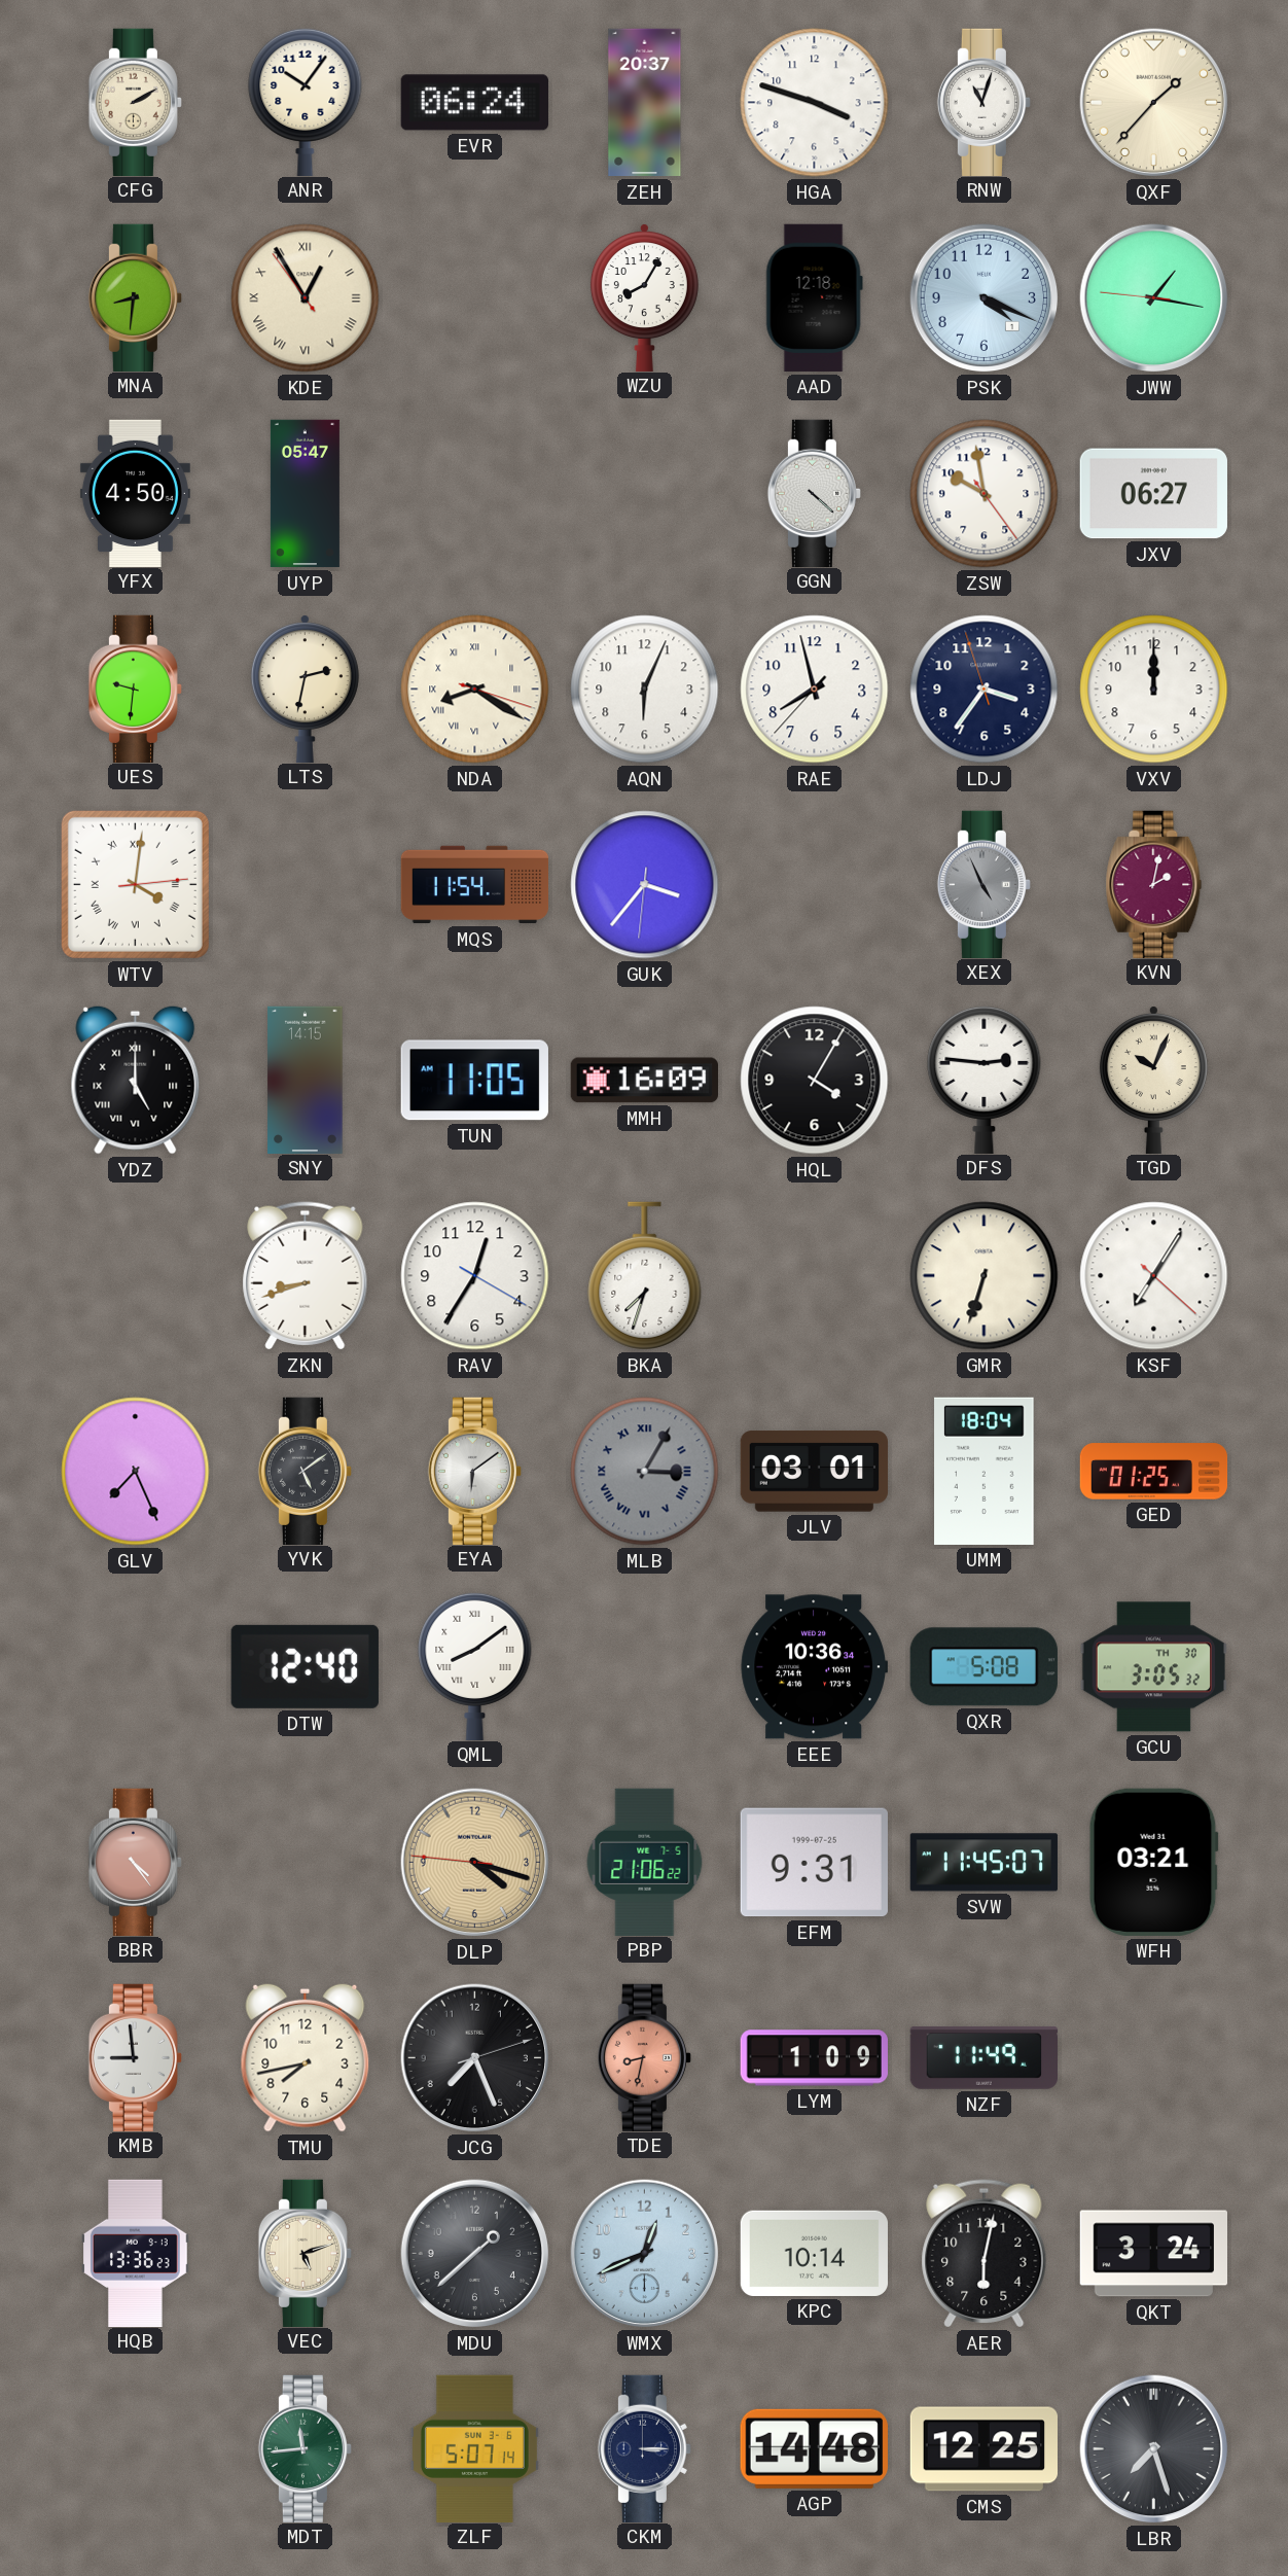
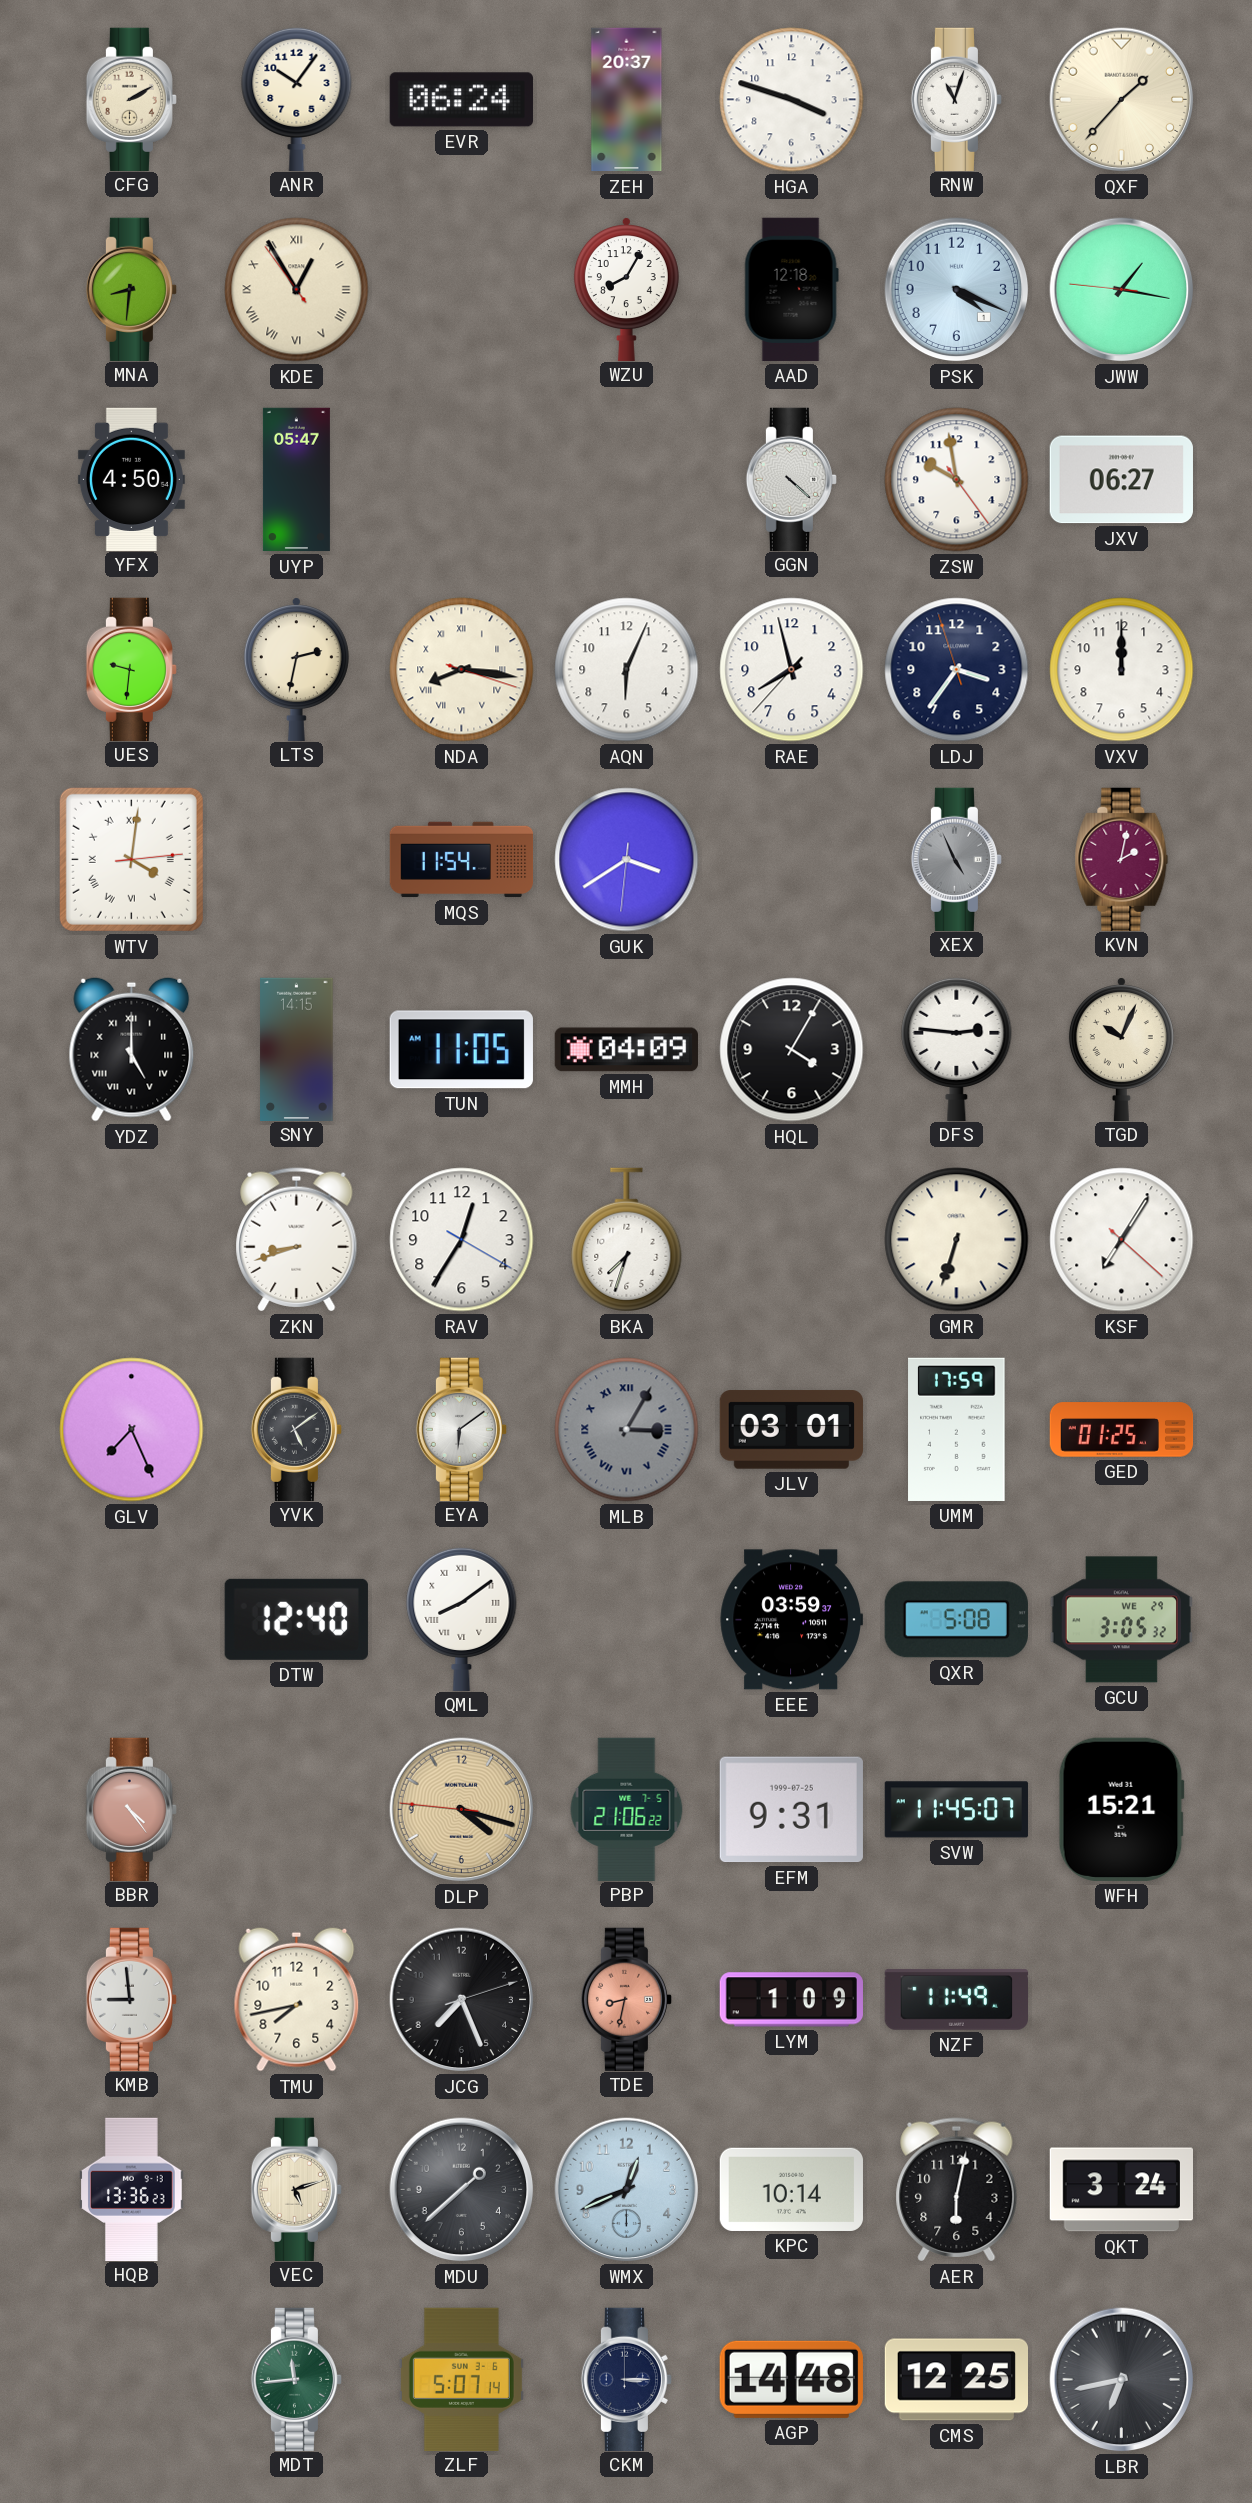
NDA: 8:20 -> 8:16
GUK: 3:36 -> 3:39
MMH: 16:09 -> 04:09
UMM: 18:04 -> 17:59
EEE: 10:36 -> 03:59
GCU date: TH 30 -> WE 29
WFH: 03:21 -> 15:21
LBR: 7:27 -> 6:43
